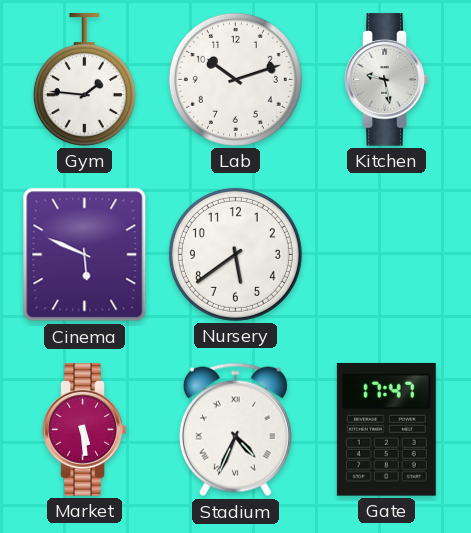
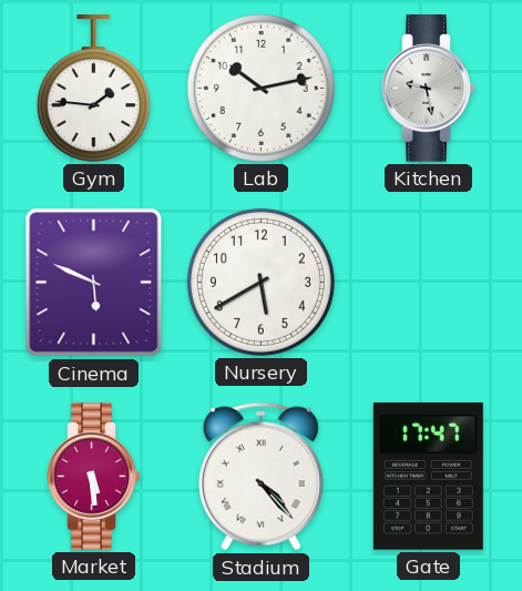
Lab: 10:12 -> 10:13
Nursery: 5:39 -> 5:40
Stadium: 4:34 -> 4:23
